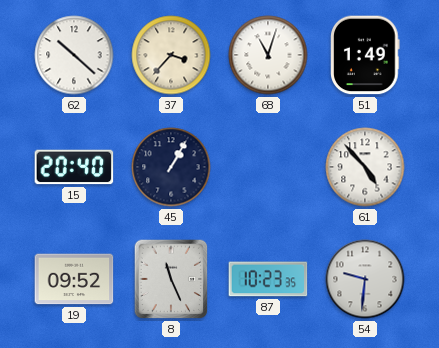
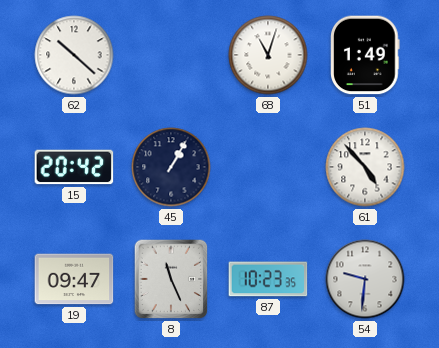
37: 3:37 -> none
15: 20:40 -> 20:42
19: 09:52 -> 09:47
